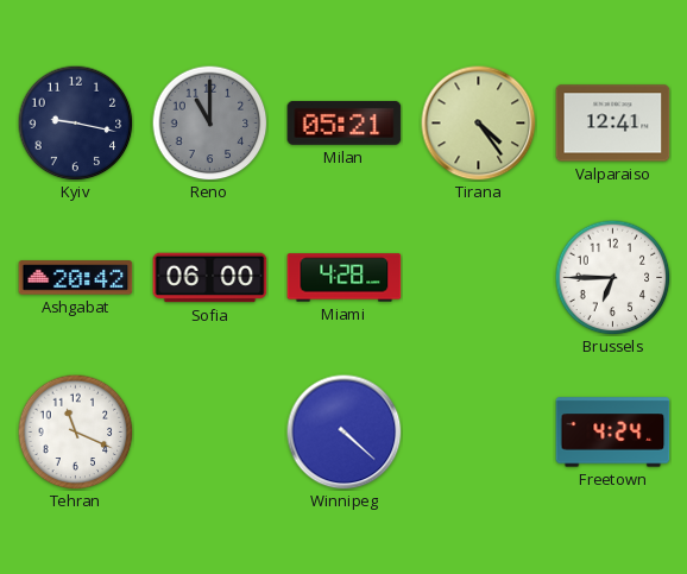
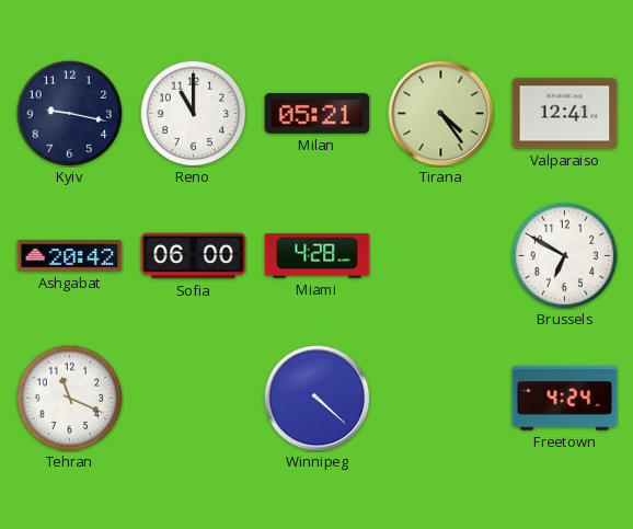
Reno dial: grey -> white
Brussels: 6:45 -> 6:50
